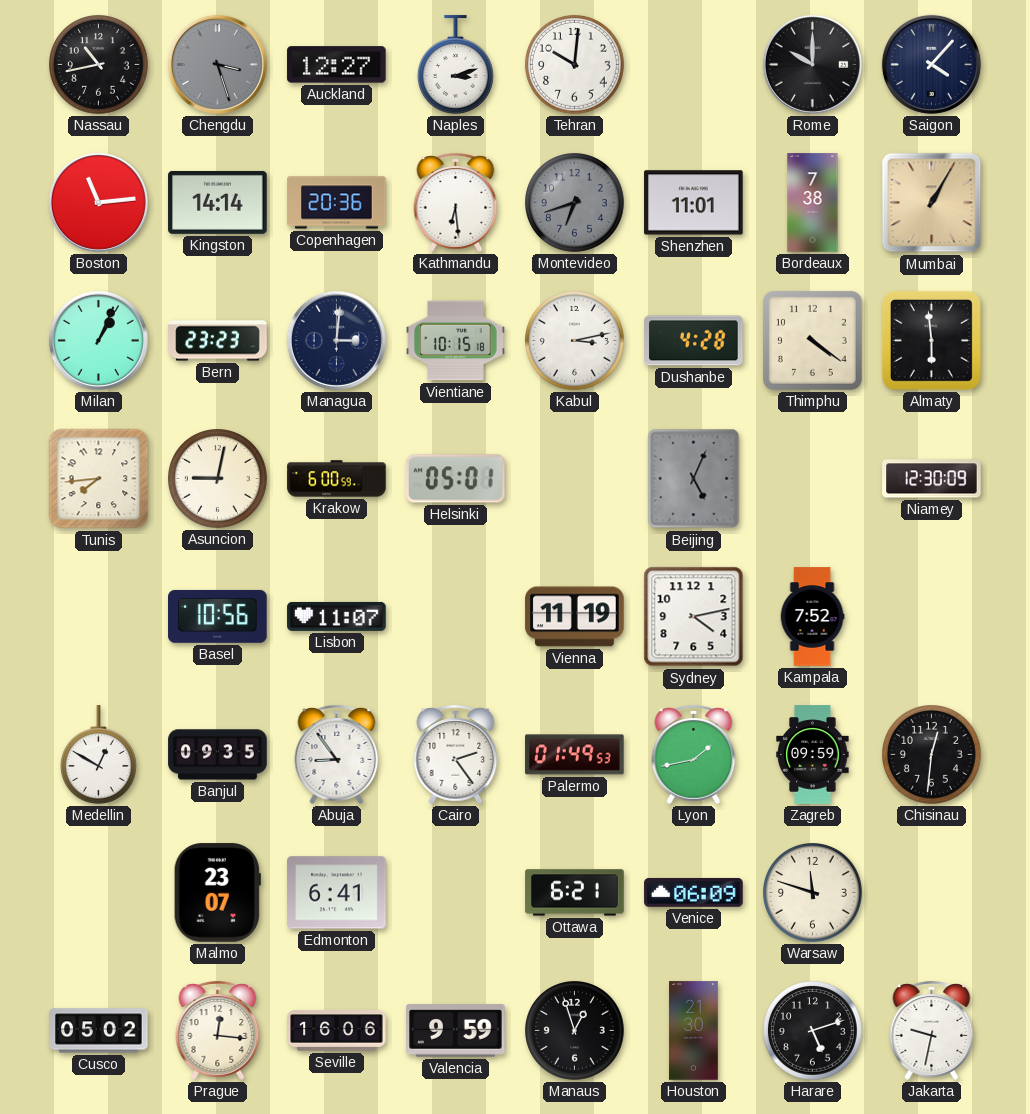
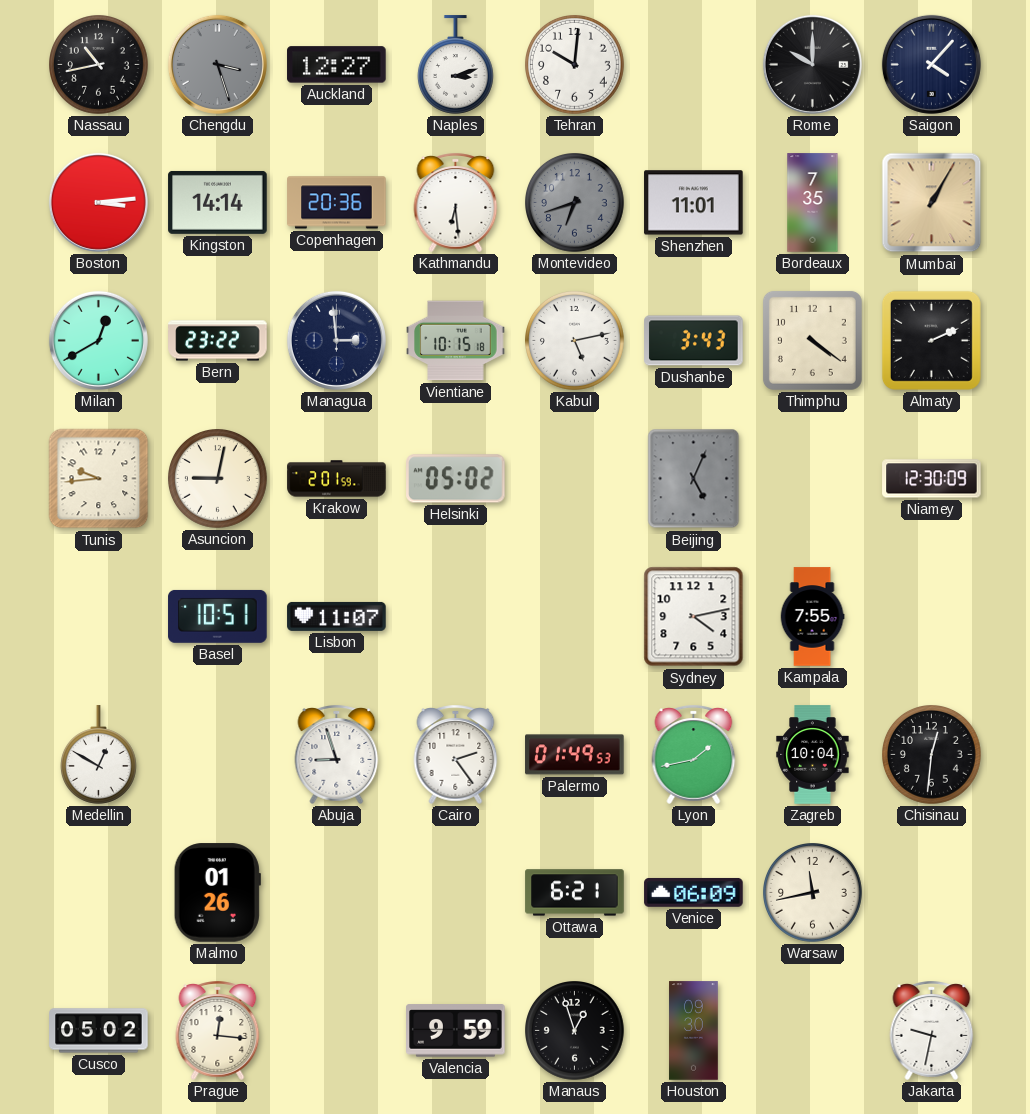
Boston: 11:14 -> 3:14
Bordeaux: 7:38 -> 7:35
Milan: 1:04 -> 12:40
Bern: 23:23 -> 23:22
Managua: 3:01 -> 2:59
Kabul: 3:13 -> 5:13
Dushanbe: 4:28 -> 3:43
Almaty: 5:59 -> 2:11
Tunis: 7:44 -> 9:44
Krakow: 6:00 -> 2:01
Helsinki: 05:01 -> 05:02
Basel: 10:56 -> 10:51
Vienna: 11:19 -> none
Kampala: 7:52 -> 7:55
Banjul: 09:35 -> none
Abuja: 8:54 -> 8:57
Zagreb: 09:59 -> 10:04
Malmo: 23:07 -> 01:26
Edmonton: 6:41 -> none
Warsaw: 11:48 -> 11:43
Seville: 16:06 -> none
Houston: 21:30 -> 09:30
Harare: 5:12 -> none
